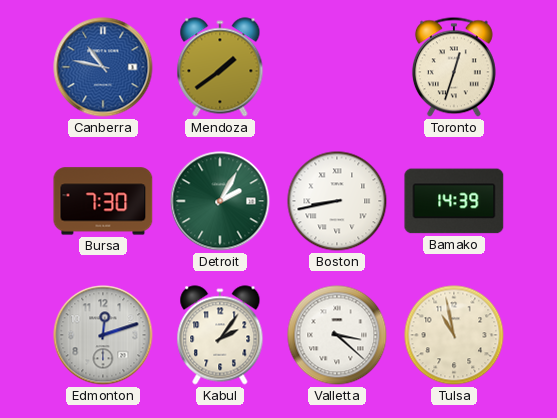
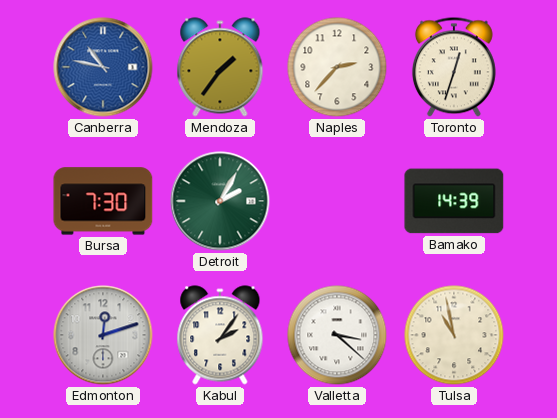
Mendoza: 1:39 -> 1:36
Naples: none -> 2:37
Boston: 8:43 -> none
